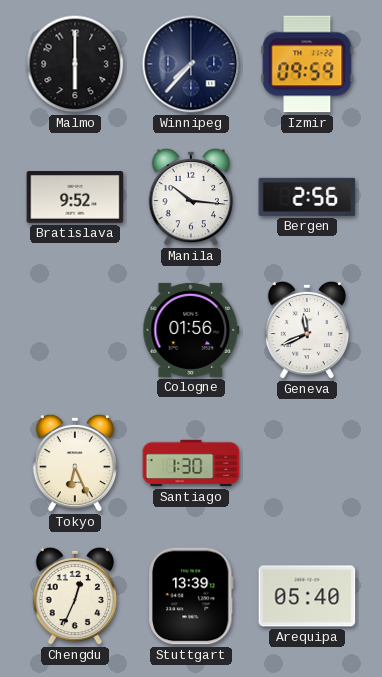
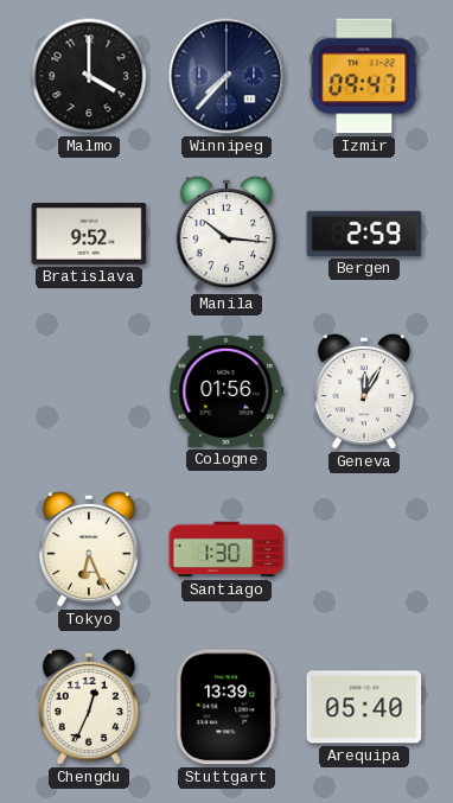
Malmo: 6:00 -> 4:00
Izmir: 09:59 -> 09:47
Bergen: 2:56 -> 2:59
Geneva: 11:41 -> 12:05
